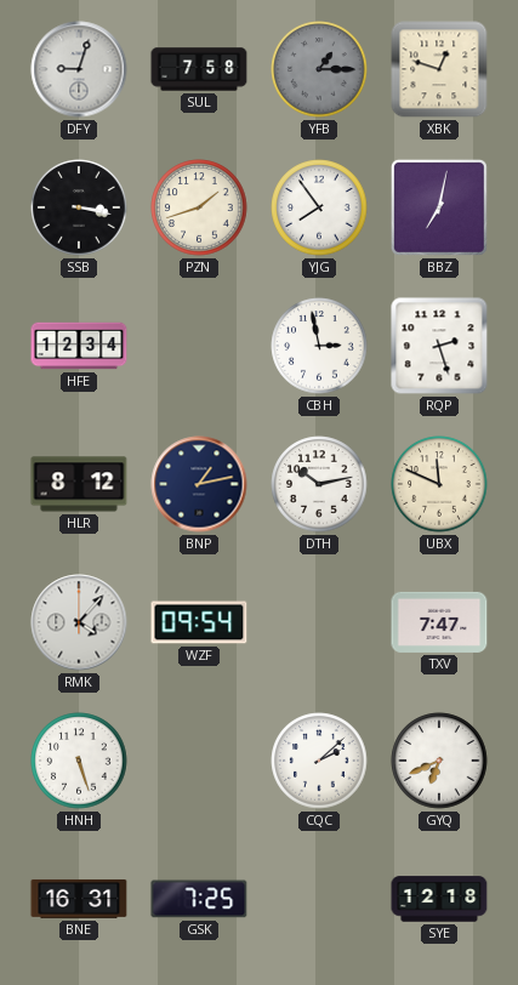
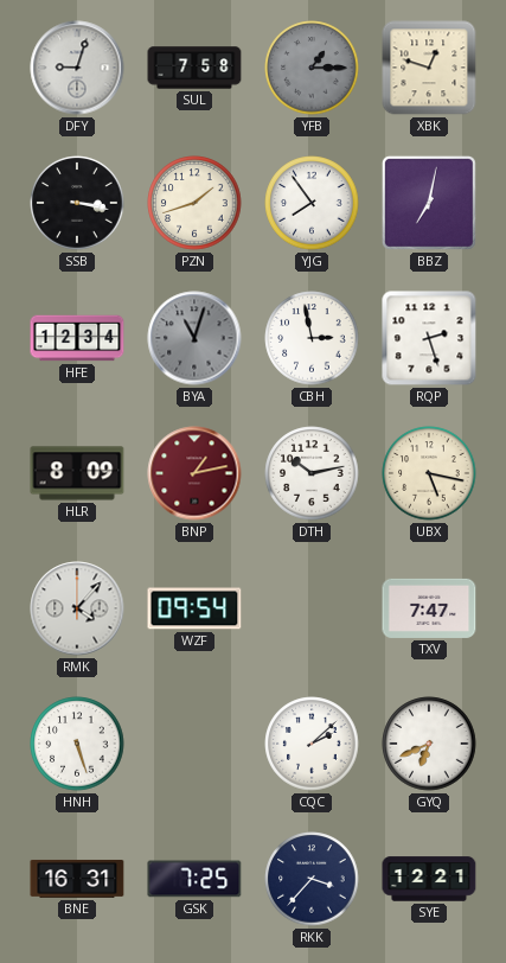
BYA: none -> 11:03
HLR: 8:12 -> 8:09
BNP dial: navy -> burgundy
UBX: 11:49 -> 5:17
RKK: none -> 3:37
SYE: 12:18 -> 12:21
